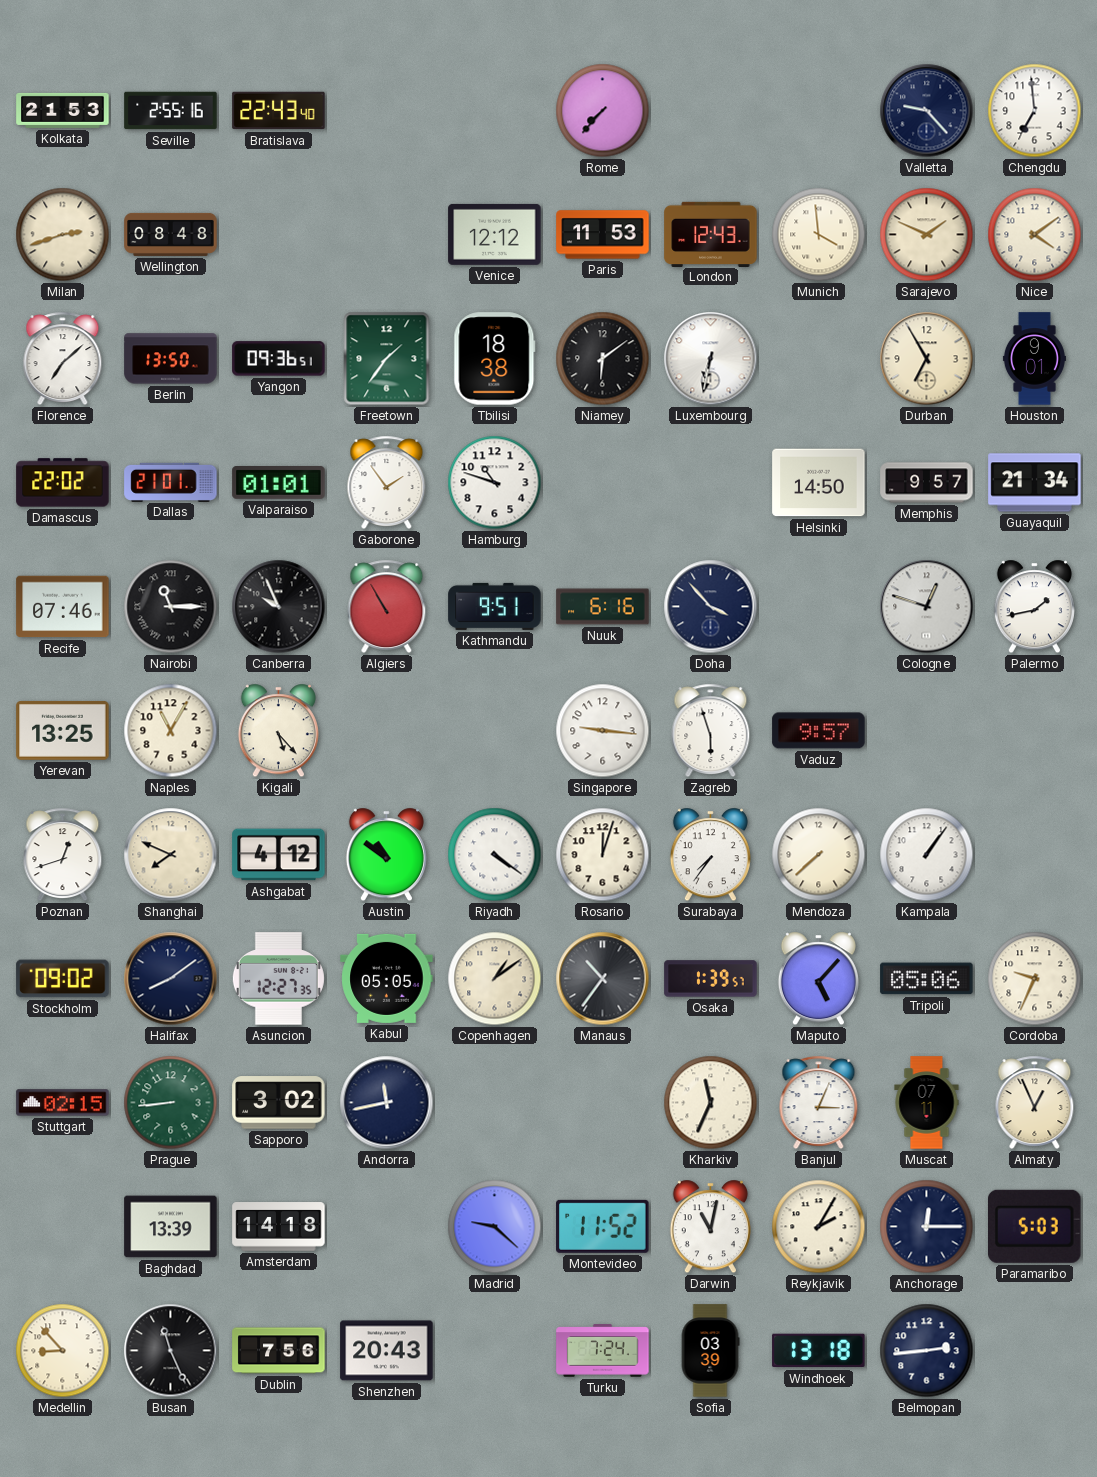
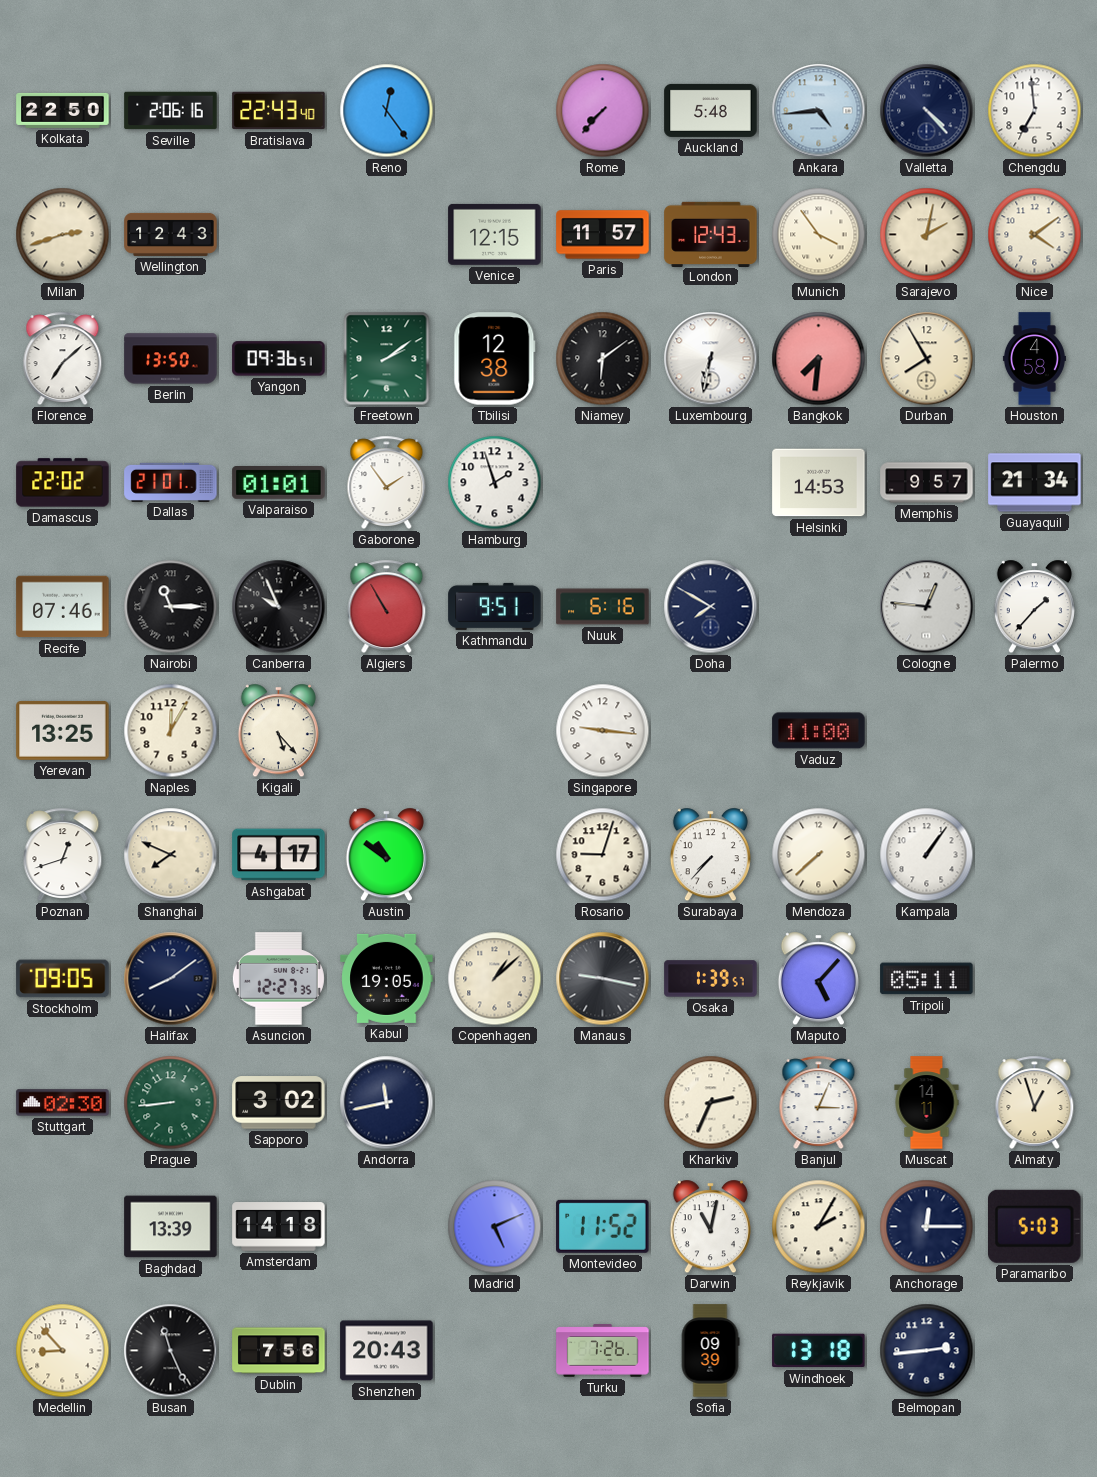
Kolkata: 21:53 -> 22:50
Seville: 2:55 -> 2:06
Reno: none -> 12:24
Auckland: none -> 5:48
Ankara: none -> 4:44
Valletta: 9:23 -> 4:23
Wellington: 08:48 -> 12:43
Venice: 12:12 -> 12:15
Paris: 11:53 -> 11:57
Munich: 3:59 -> 3:54
Sarajevo: 1:49 -> 2:02
Freetown: 1:36 -> 2:09
Tbilisi: 18:38 -> 12:38
Bangkok: none -> 7:31
Durban: 6:55 -> 7:55
Houston: 9:01 -> 4:58
Hamburg: 10:48 -> 1:57
Helsinki: 14:50 -> 14:53
Doha: 3:53 -> 7:50
Cologne: 12:48 -> 12:46
Palermo: 1:43 -> 1:37
Naples: 11:05 -> 12:05
Zagreb: 5:57 -> none
Vaduz: 9:57 -> 11:00
Ashgabat: 4:12 -> 4:17
Riyadh: 4:21 -> none
Rosario: 12:03 -> 9:03
Surabaya: 7:36 -> 7:37
Stockholm: 09:02 -> 09:05
Kabul: 05:05 -> 19:05
Copenhagen: 1:09 -> 1:08
Manaus: 10:36 -> 9:17
Tripoli: 05:06 -> 05:11
Cordoba: 9:34 -> none
Stuttgart: 02:15 -> 02:30
Kharkiv: 11:34 -> 2:34
Muscat: 07:11 -> 14:11
Almaty: 12:56 -> 12:57
Madrid: 9:22 -> 5:11
Turku: 7:24 -> 7:26
Sofia: 03:39 -> 09:39
